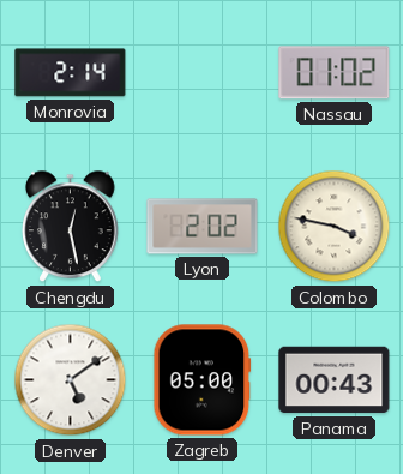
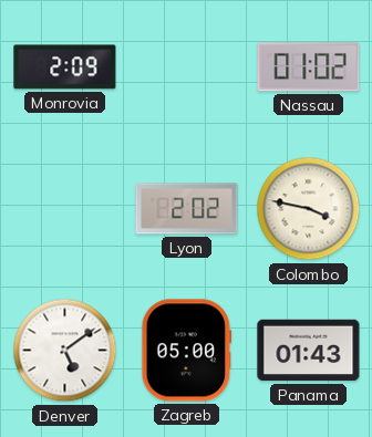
Monrovia: 2:14 -> 2:09
Chengdu: 12:28 -> none
Panama: 00:43 -> 01:43
